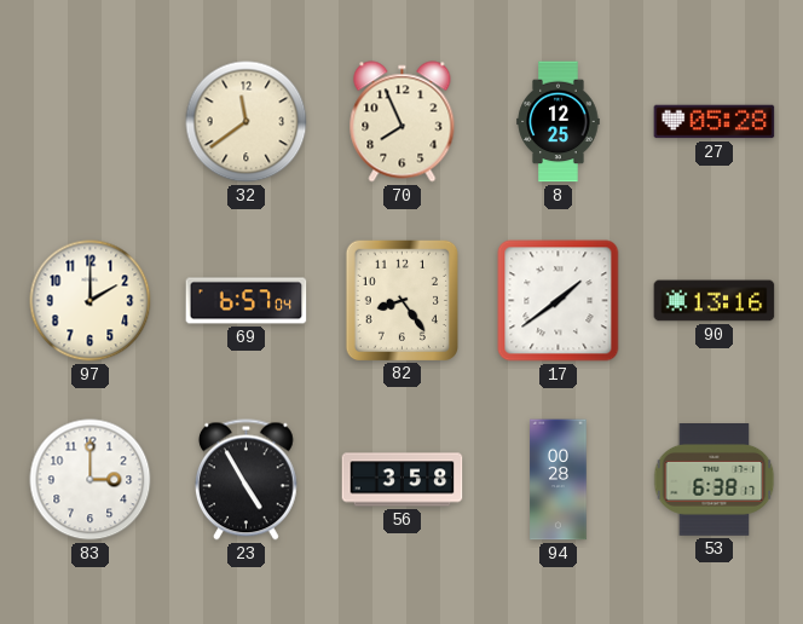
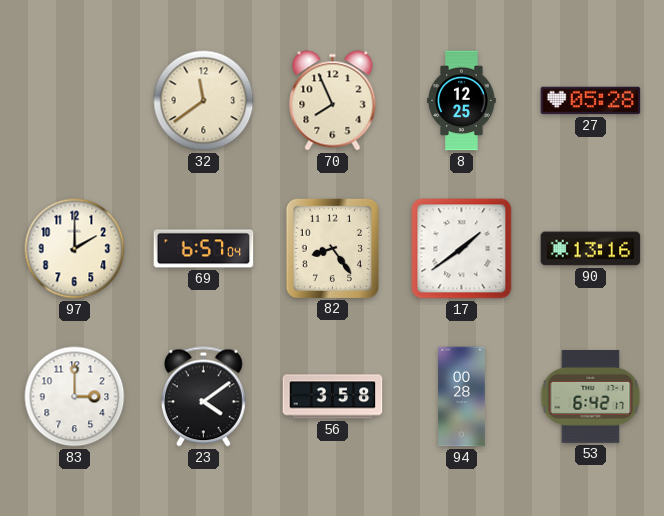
23: 4:55 -> 4:09
53: 6:38 -> 6:42
